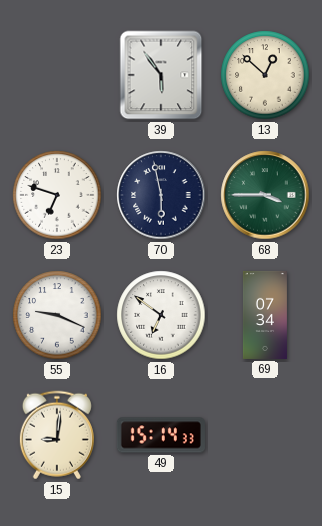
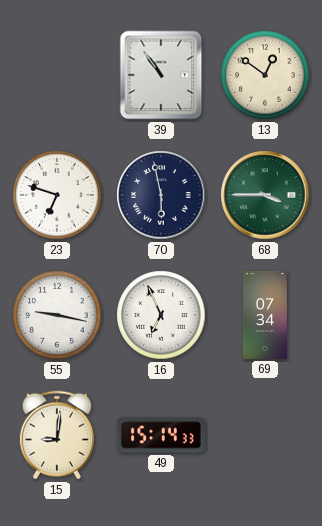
39: 5:54 -> 10:54
13: 12:52 -> 12:51
55: 9:19 -> 9:17
16: 6:51 -> 6:56
